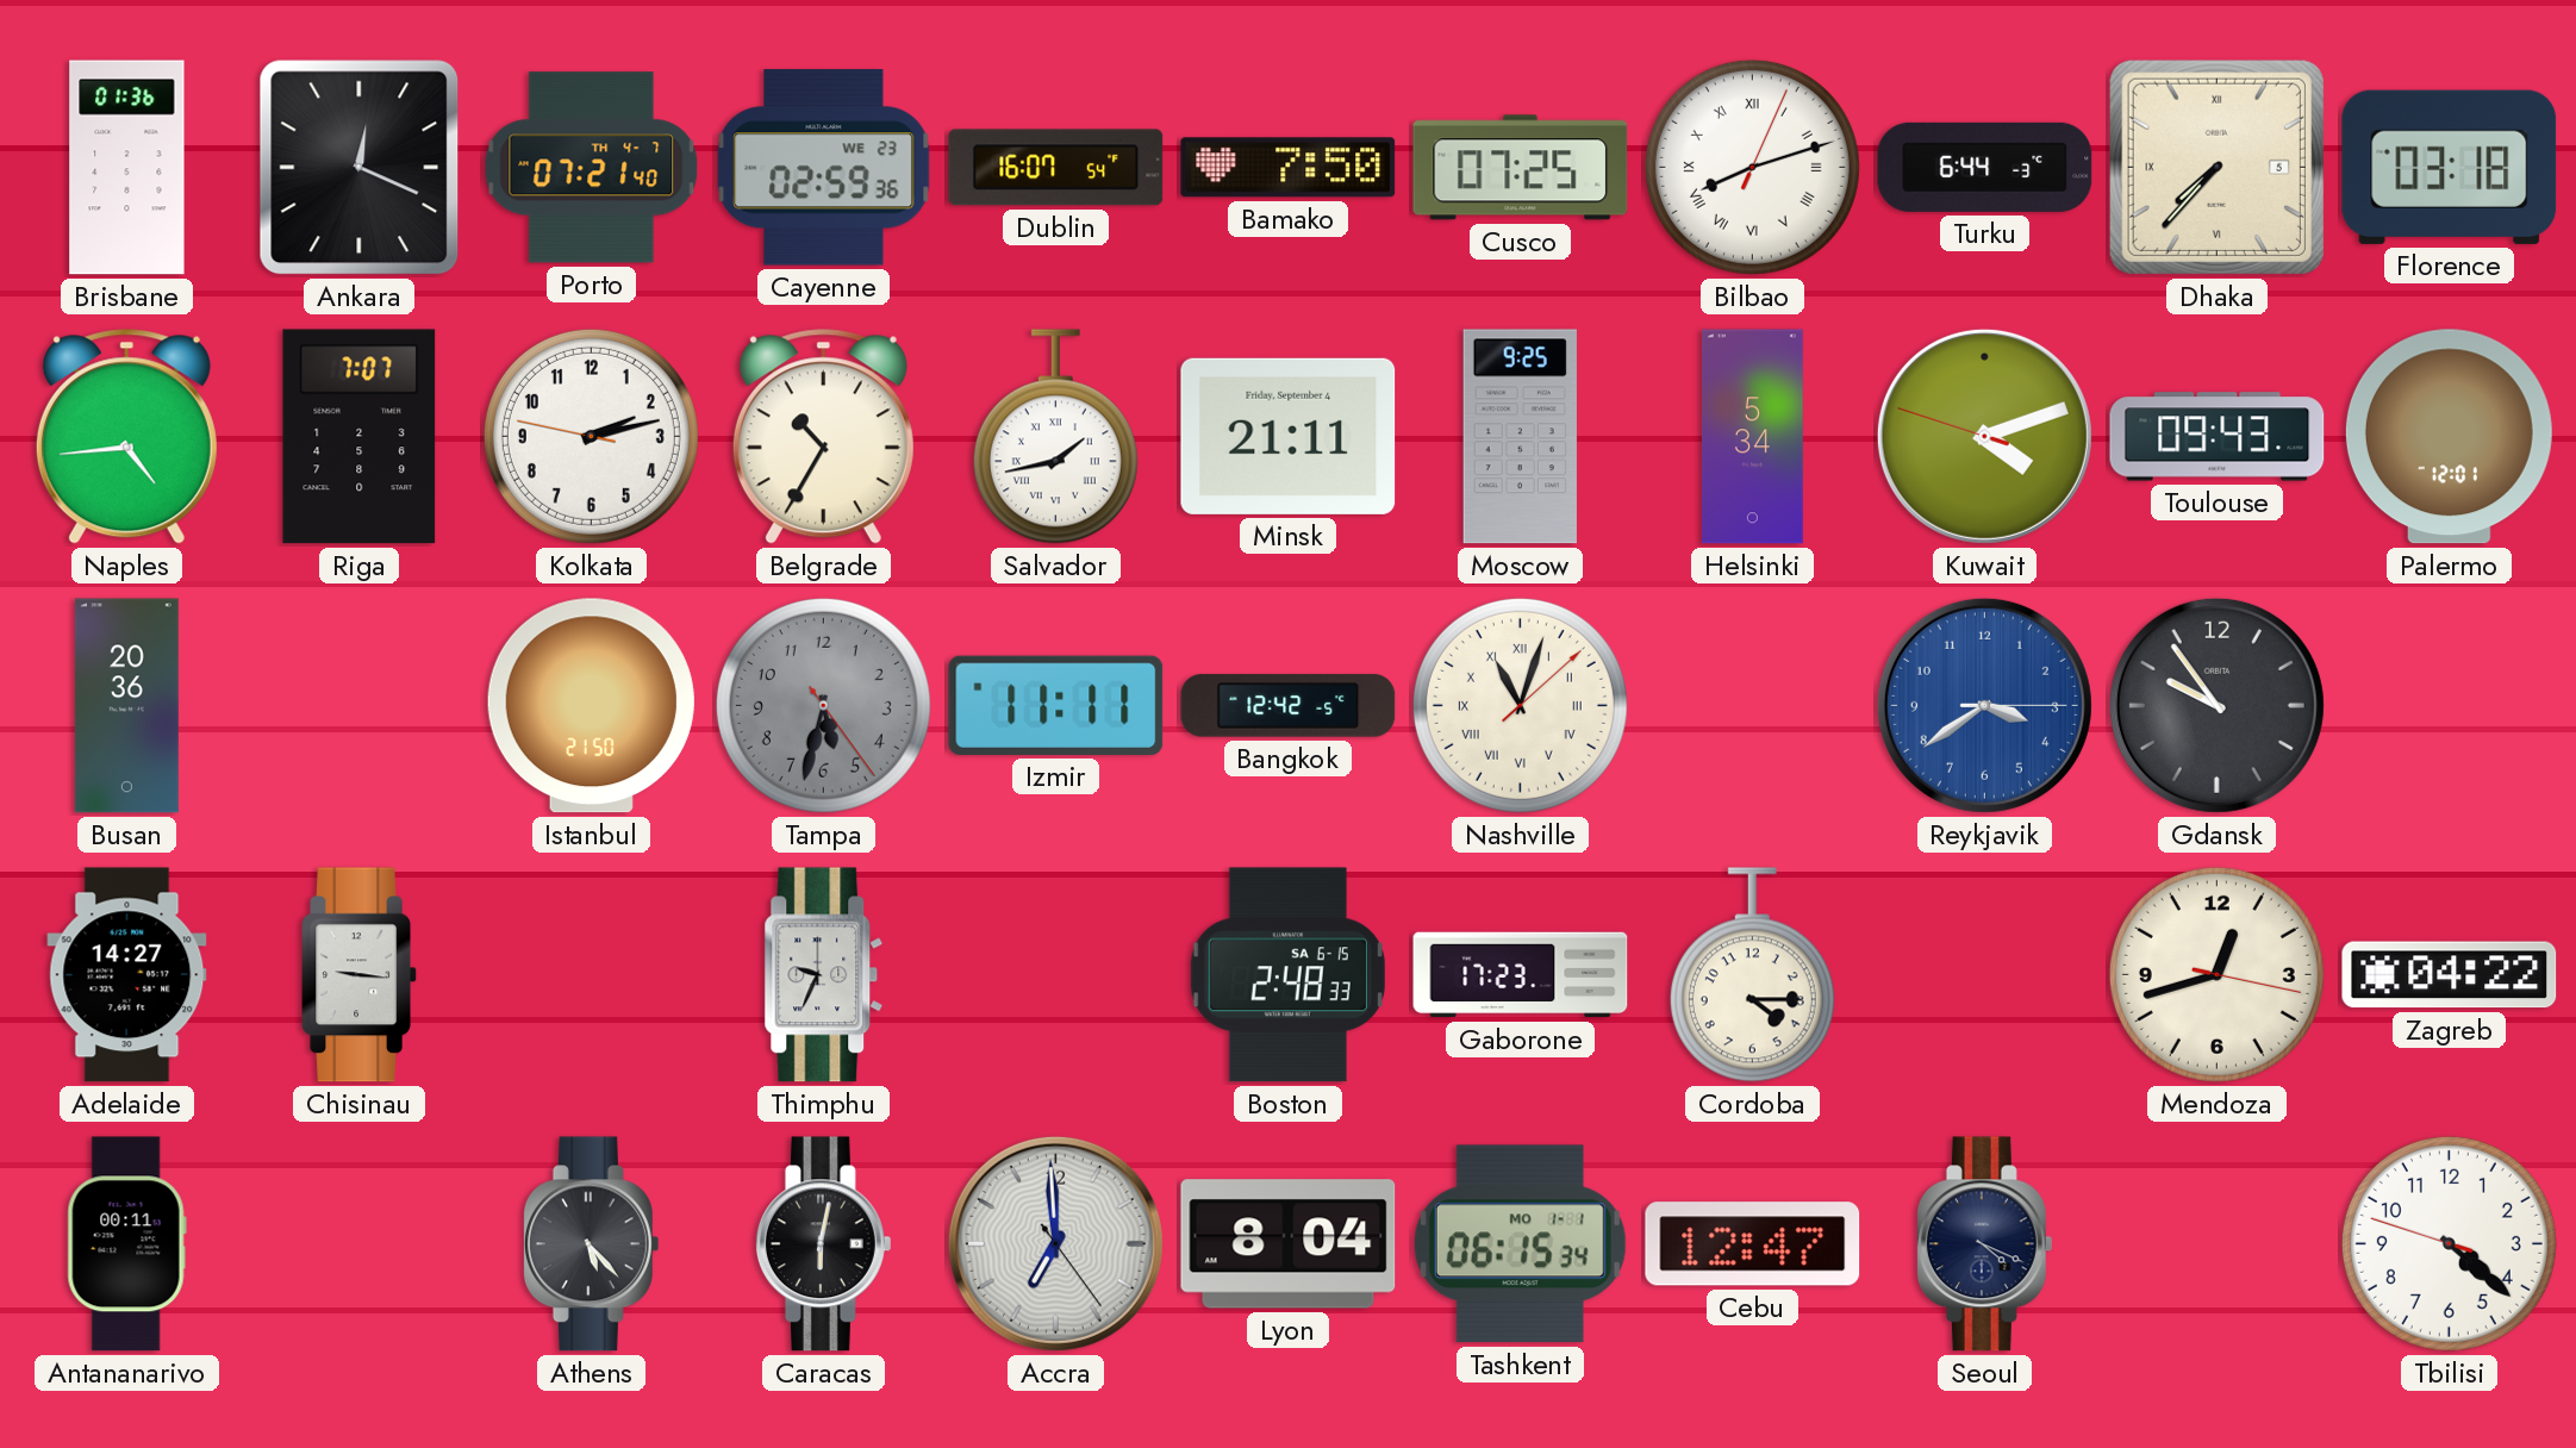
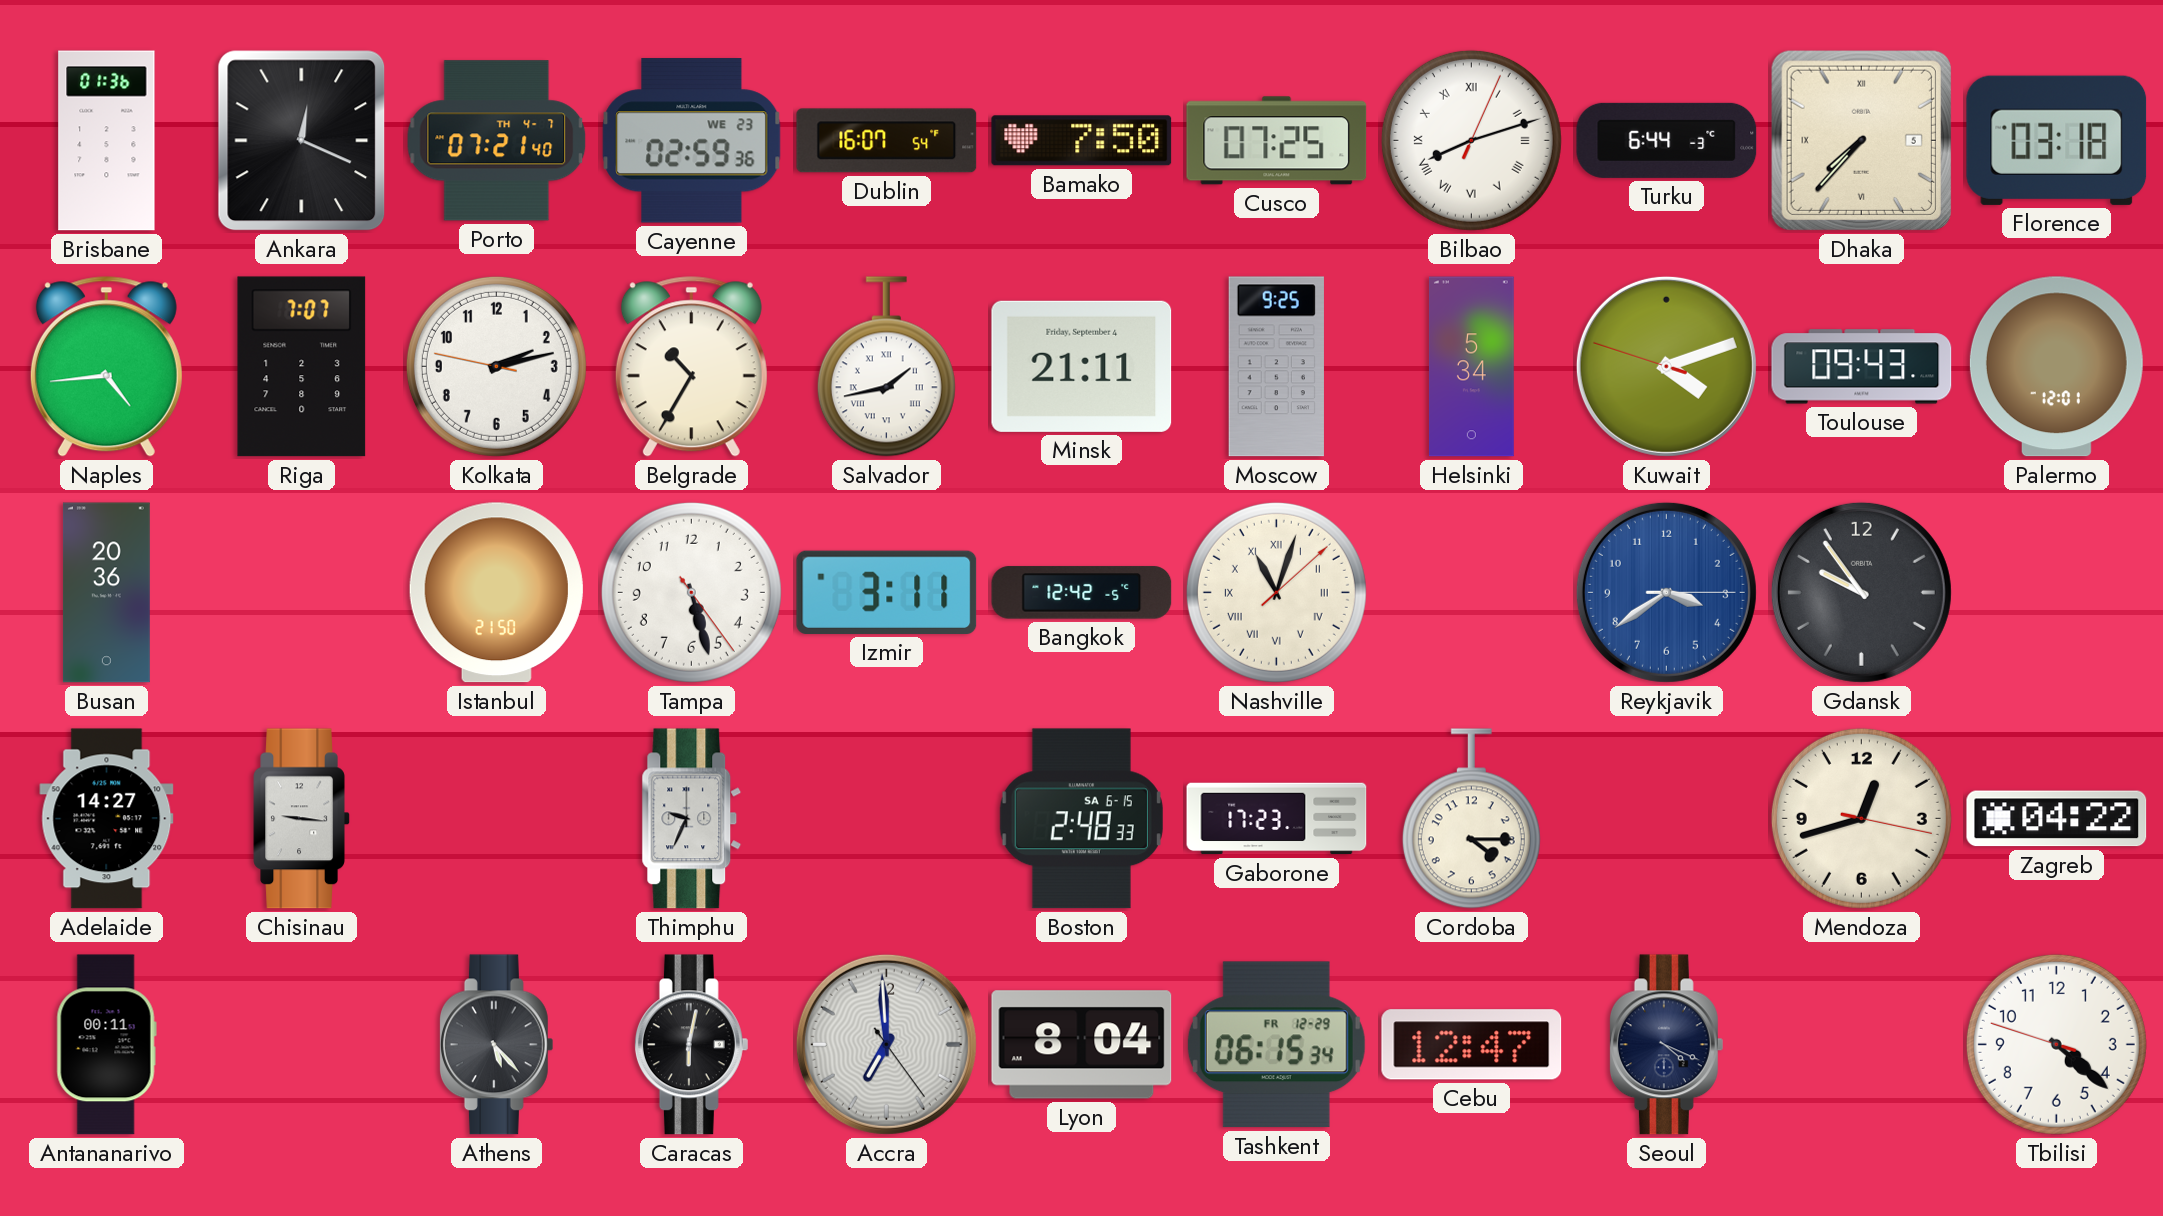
Tampa: 5:32 -> 5:27
Tampa dial: grey -> white
Izmir: 11:11 -> 3:11
Tashkent date: MO 1-1 -> FR 12-29
